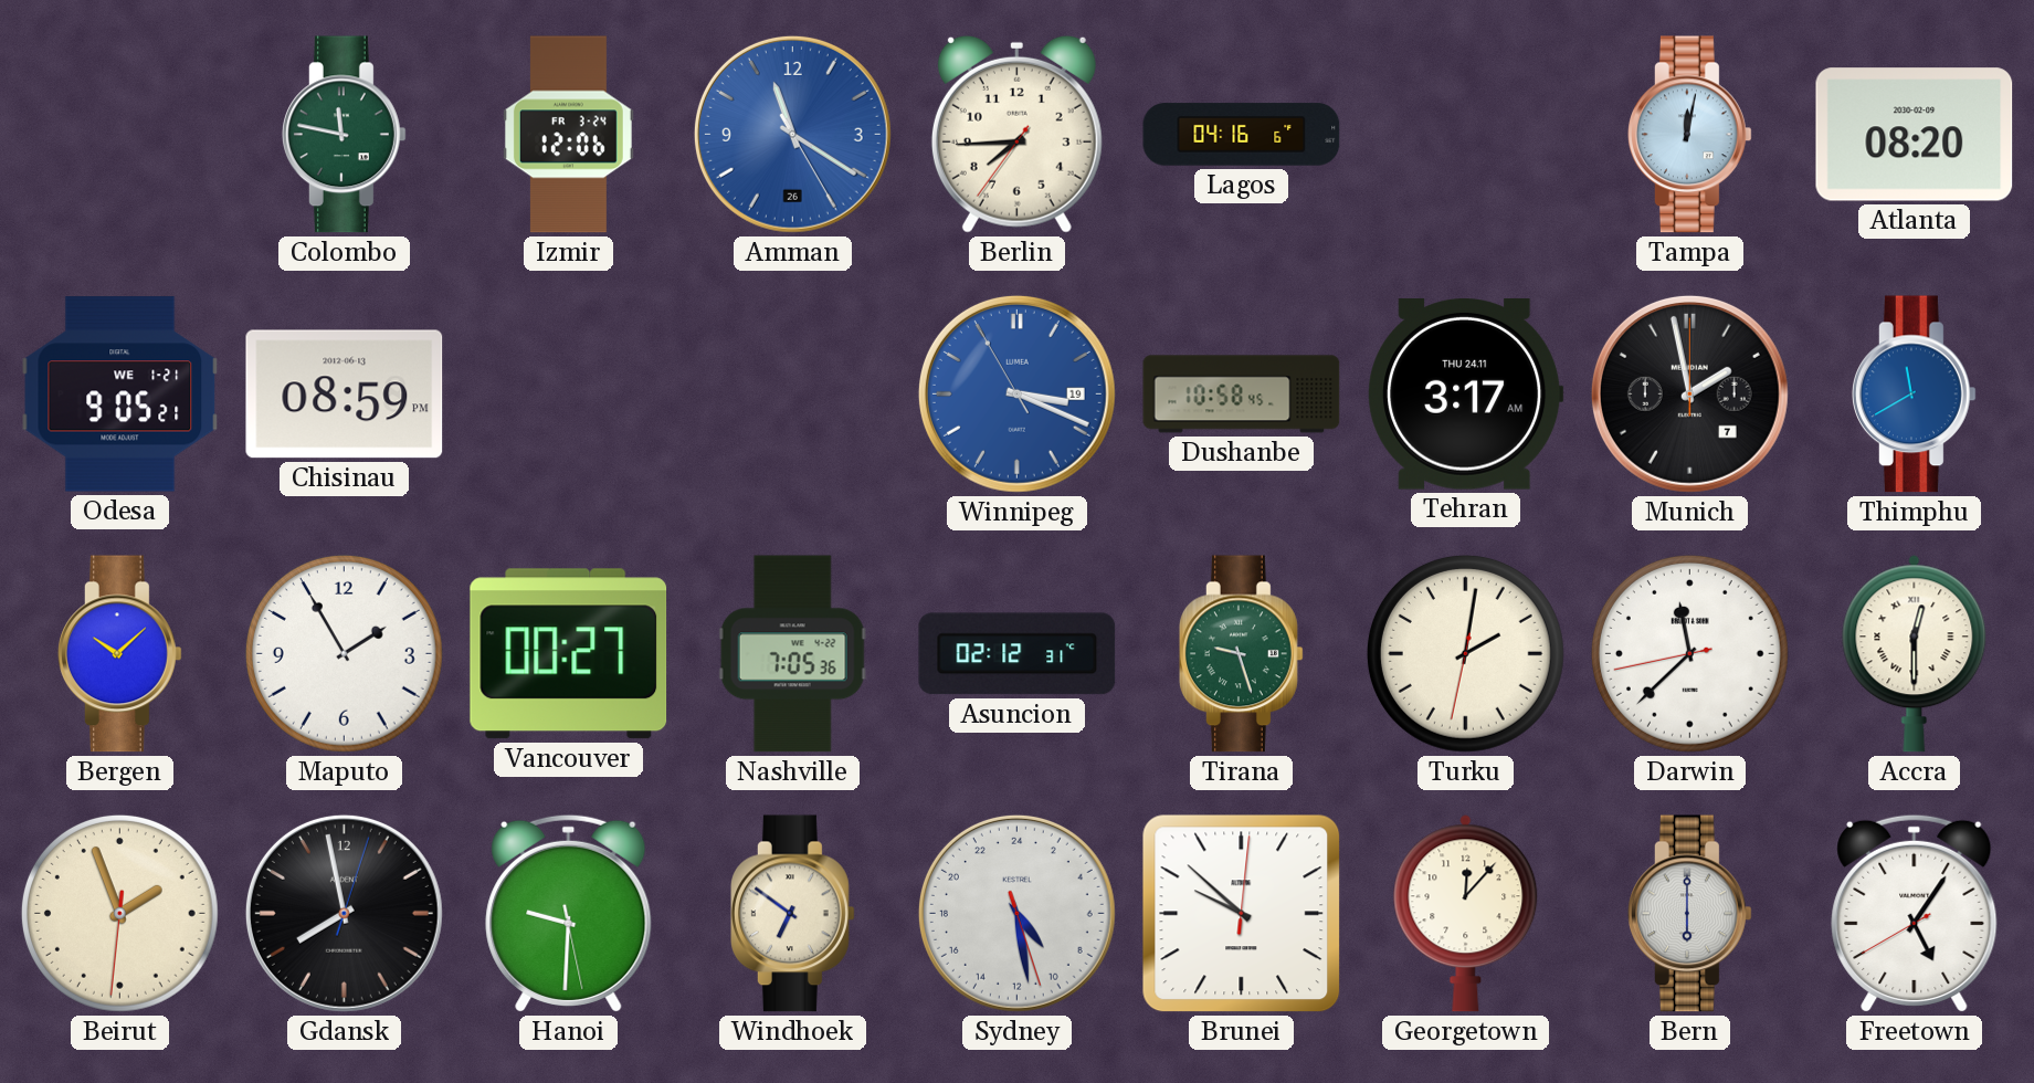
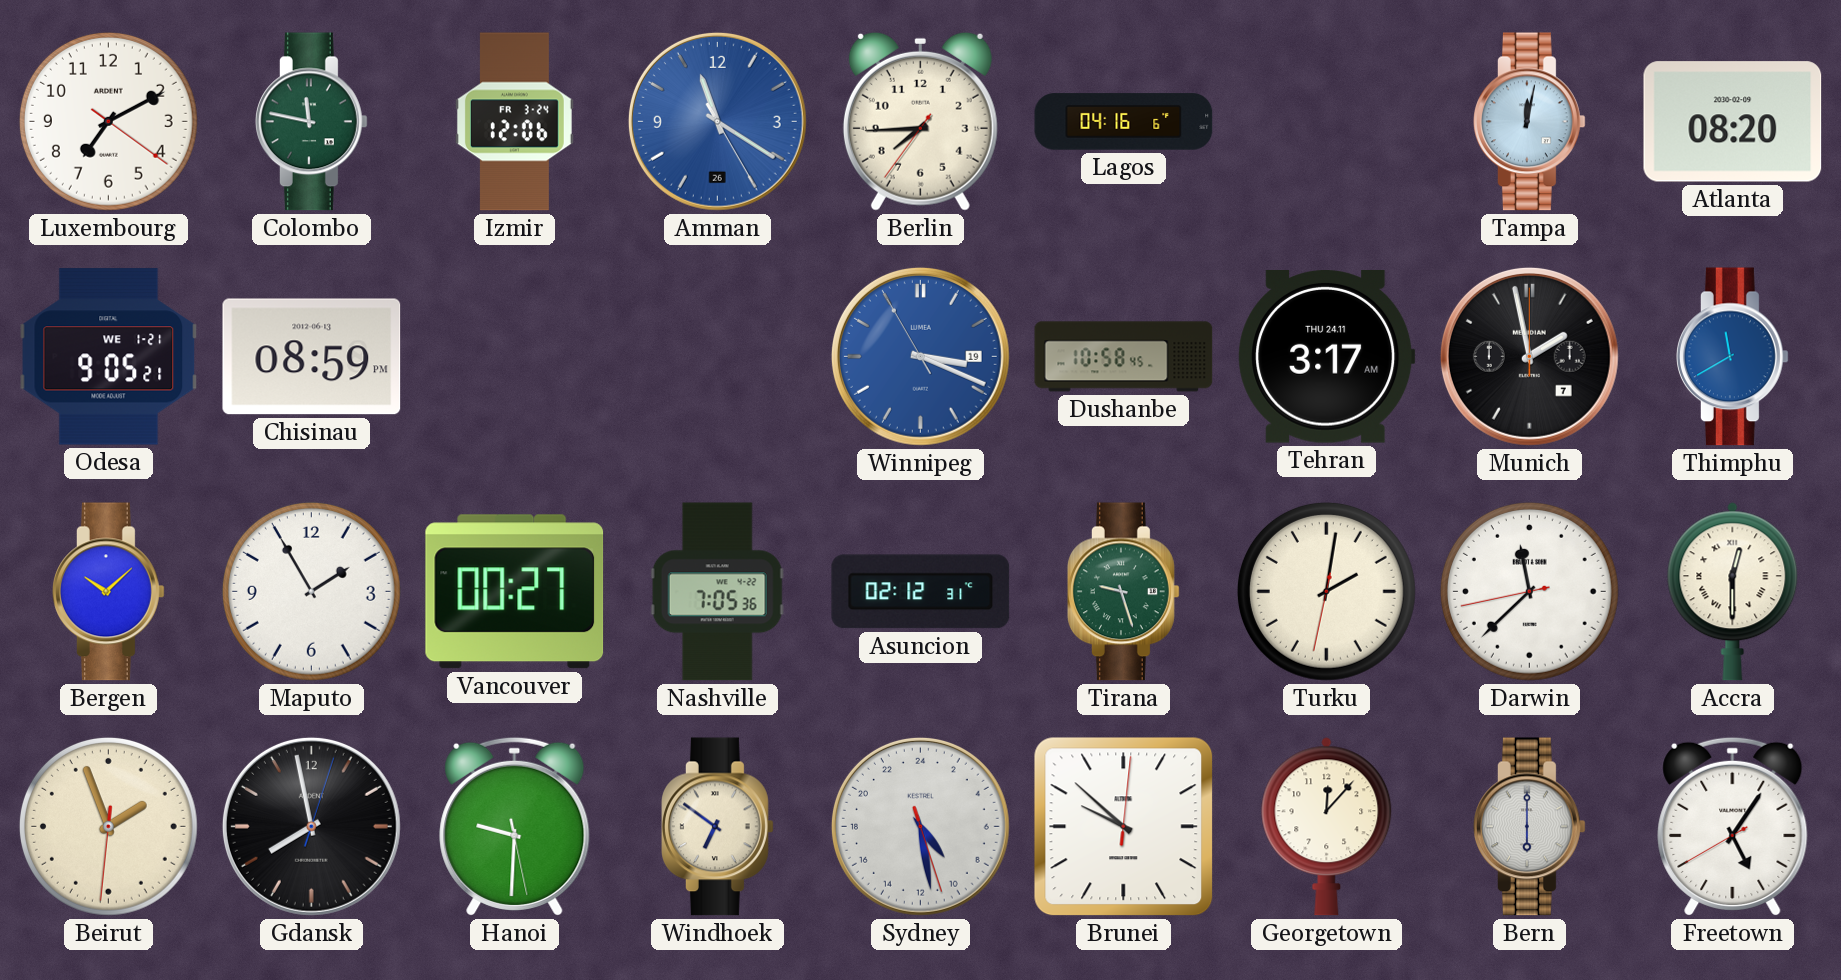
Luxembourg: none -> 7:10
